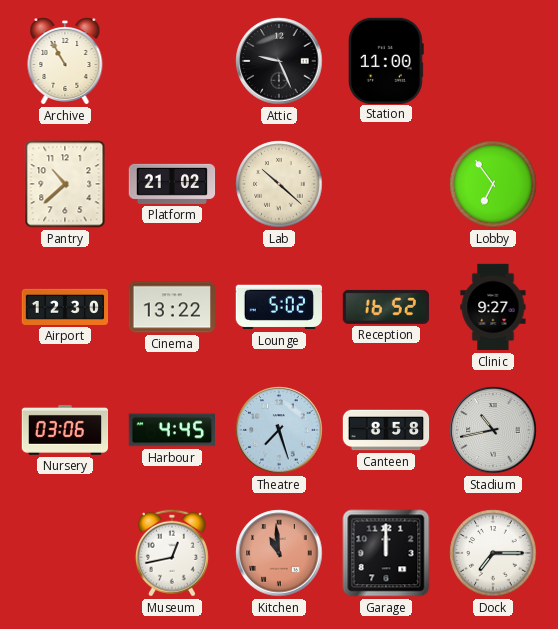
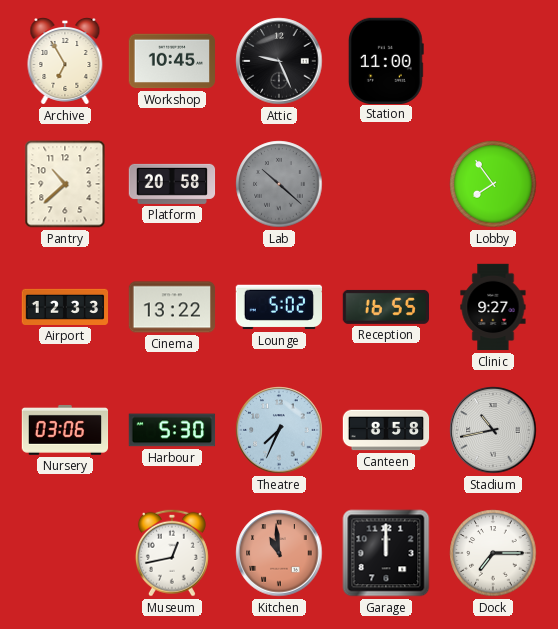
Archive: 10:55 -> 6:55
Workshop: none -> 10:45
Platform: 21:02 -> 20:58
Lab dial: cream -> grey
Lobby: 6:54 -> 7:54
Airport: 12:30 -> 12:33
Reception: 16:52 -> 16:55
Harbour: 4:45 -> 5:30
Theatre: 7:27 -> 7:34
